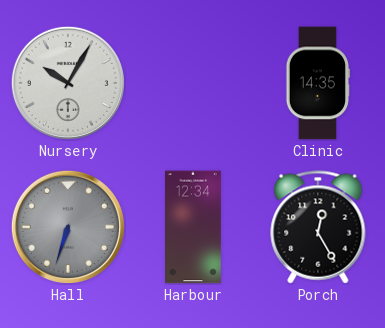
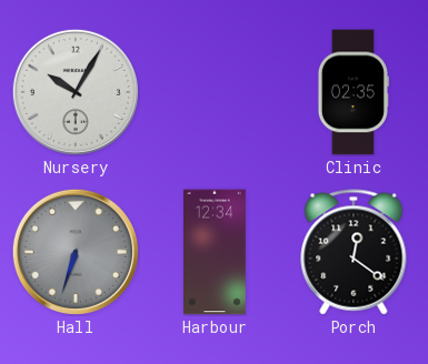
Clinic: 14:35 -> 02:35
Porch: 12:25 -> 12:21
